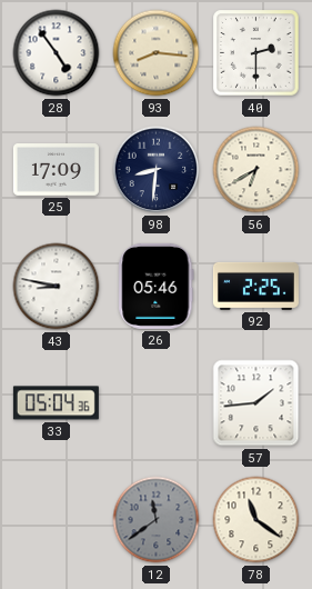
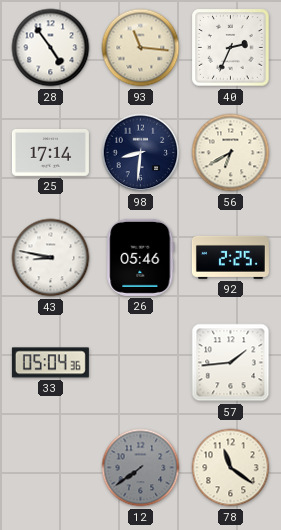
93: 8:16 -> 11:16
40: 2:30 -> 2:34
25: 17:09 -> 17:14
12: 11:39 -> 7:39
